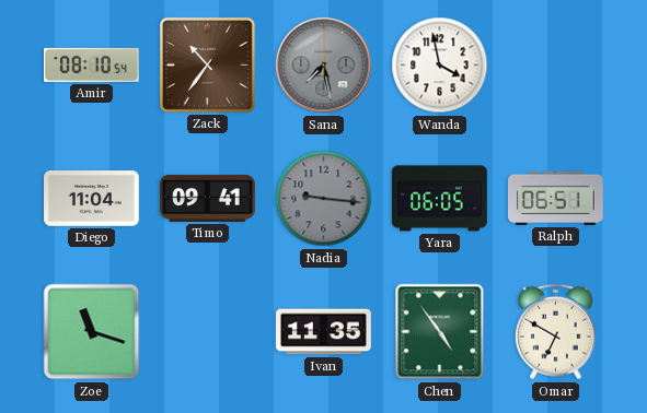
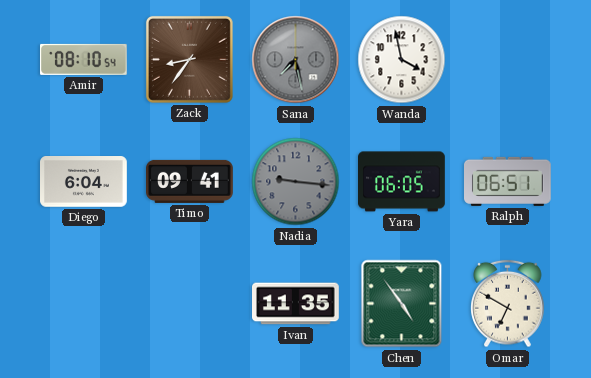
Zack: 10:36 -> 8:36
Diego: 11:04 -> 6:04
Zoe: 11:18 -> none
